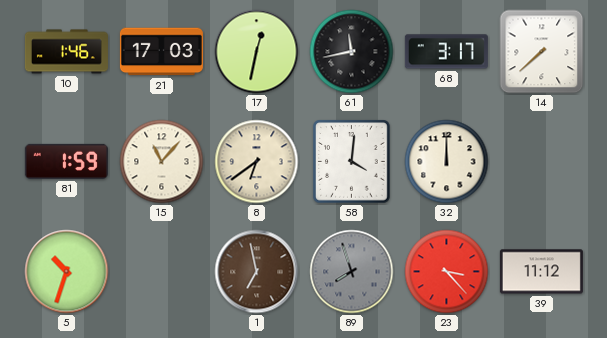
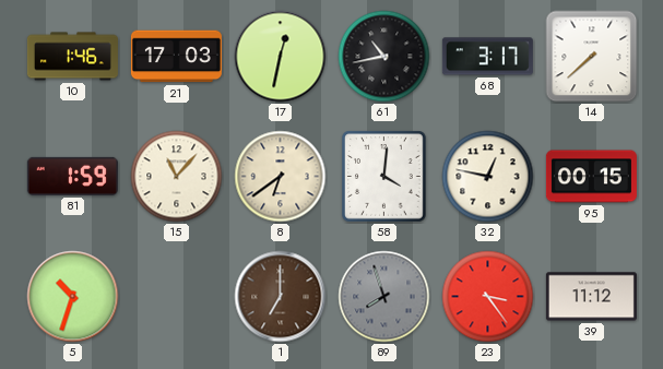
61: 11:43 -> 10:43
32: 12:00 -> 12:47
95: none -> 00:15
1: 6:58 -> 7:00
23: 3:23 -> 3:24
